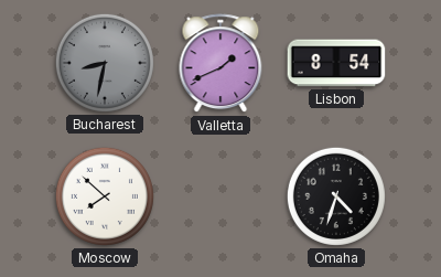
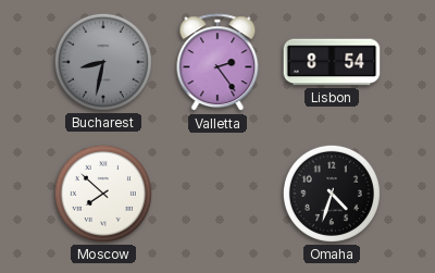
Valletta: 1:41 -> 2:24
